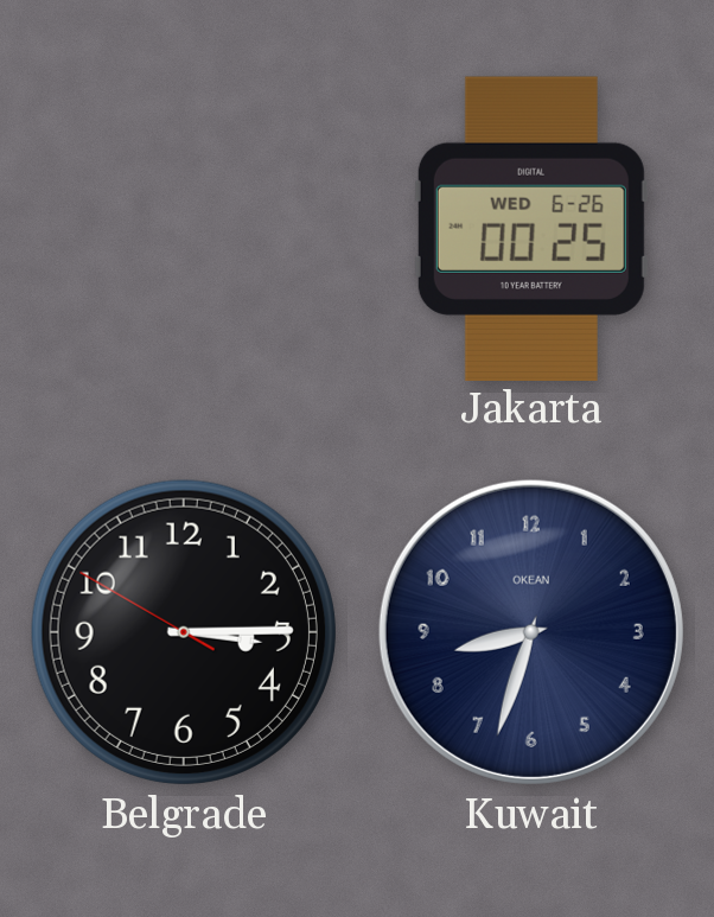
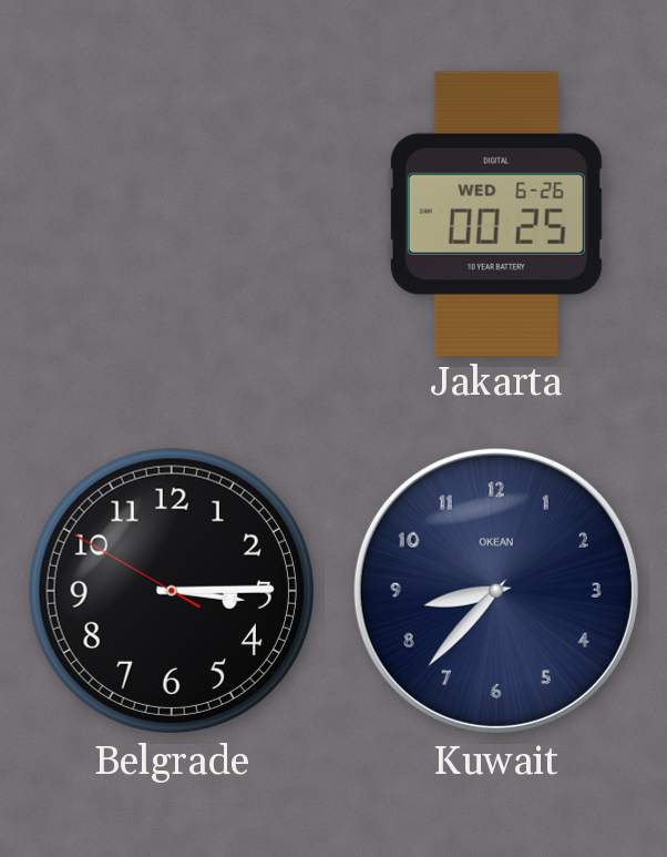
Kuwait: 8:33 -> 8:37
